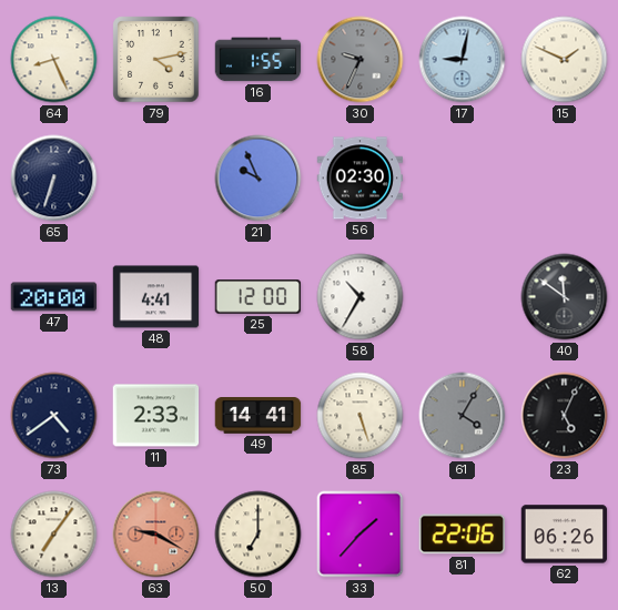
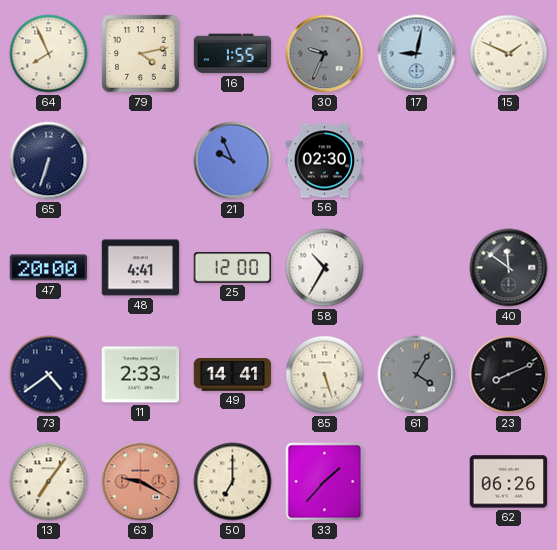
64: 8:26 -> 7:56
23: 5:04 -> 8:11
81: 22:06 -> none
